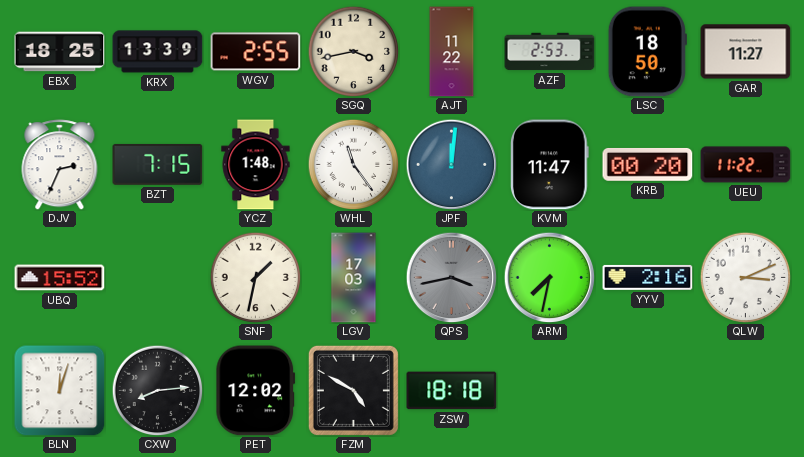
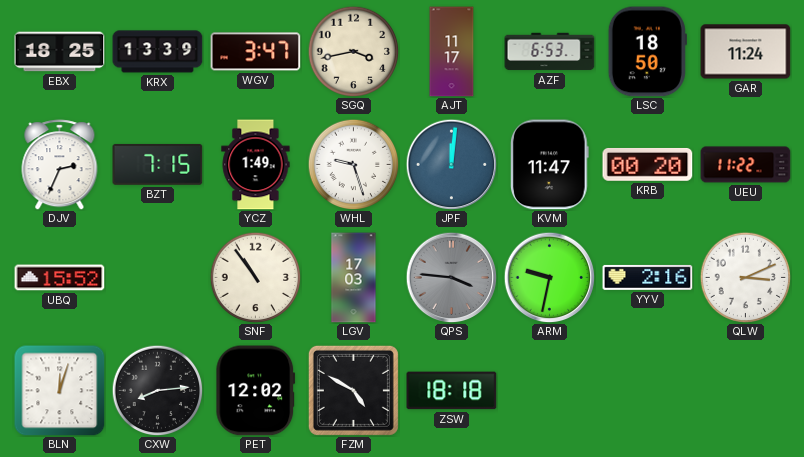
WGV: 2:55 -> 3:47
AJT: 11:22 -> 11:17
AZF: 2:53 -> 6:53
GAR: 11:27 -> 11:24
YCZ: 1:48 -> 1:49
WHL: 11:24 -> 9:27
SNF: 1:32 -> 10:54
QPS: 3:43 -> 3:46
ARM: 7:32 -> 9:32
